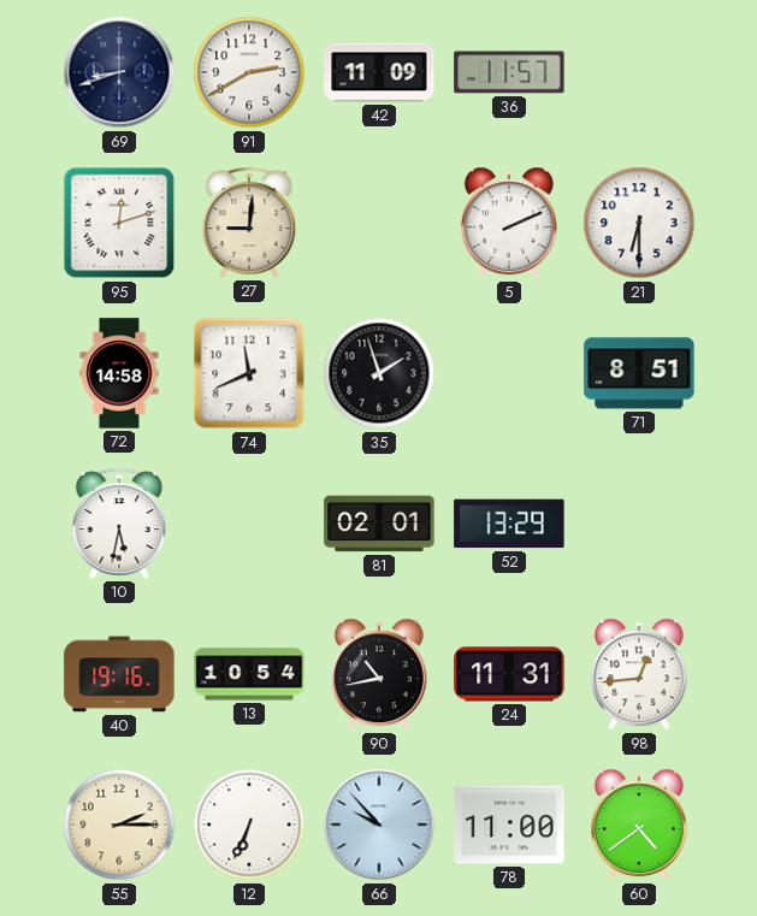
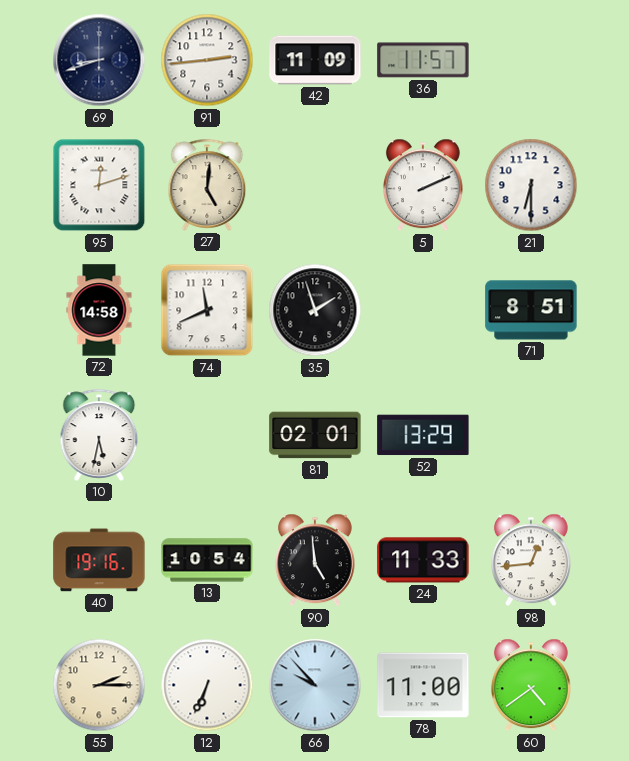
91: 2:40 -> 2:44
27: 9:01 -> 5:01
90: 10:43 -> 4:59
24: 11:31 -> 11:33
